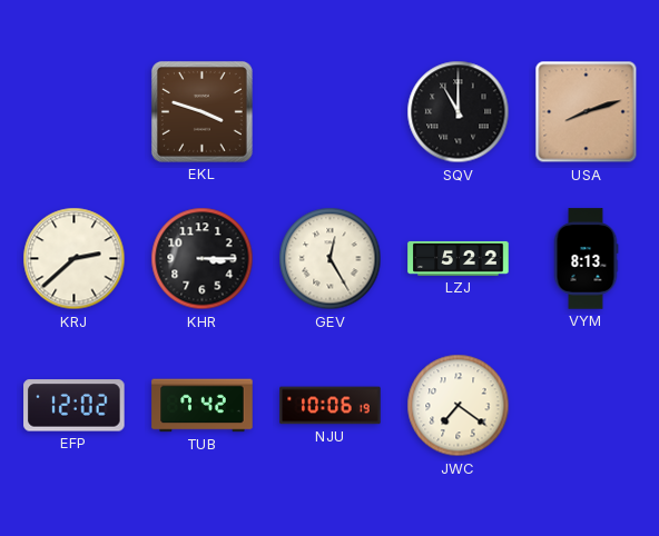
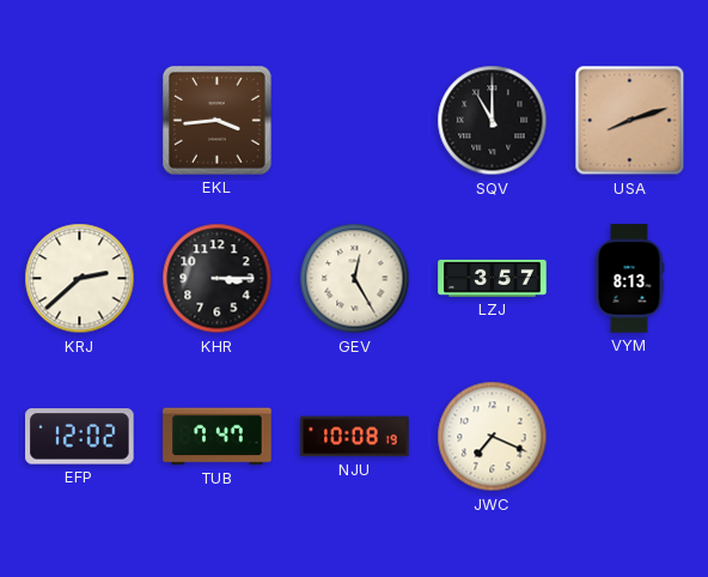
EKL: 3:48 -> 3:44
LZJ: 5:22 -> 3:57
TUB: 7:42 -> 7:47
NJU: 10:06 -> 10:08
JWC: 7:21 -> 7:19
